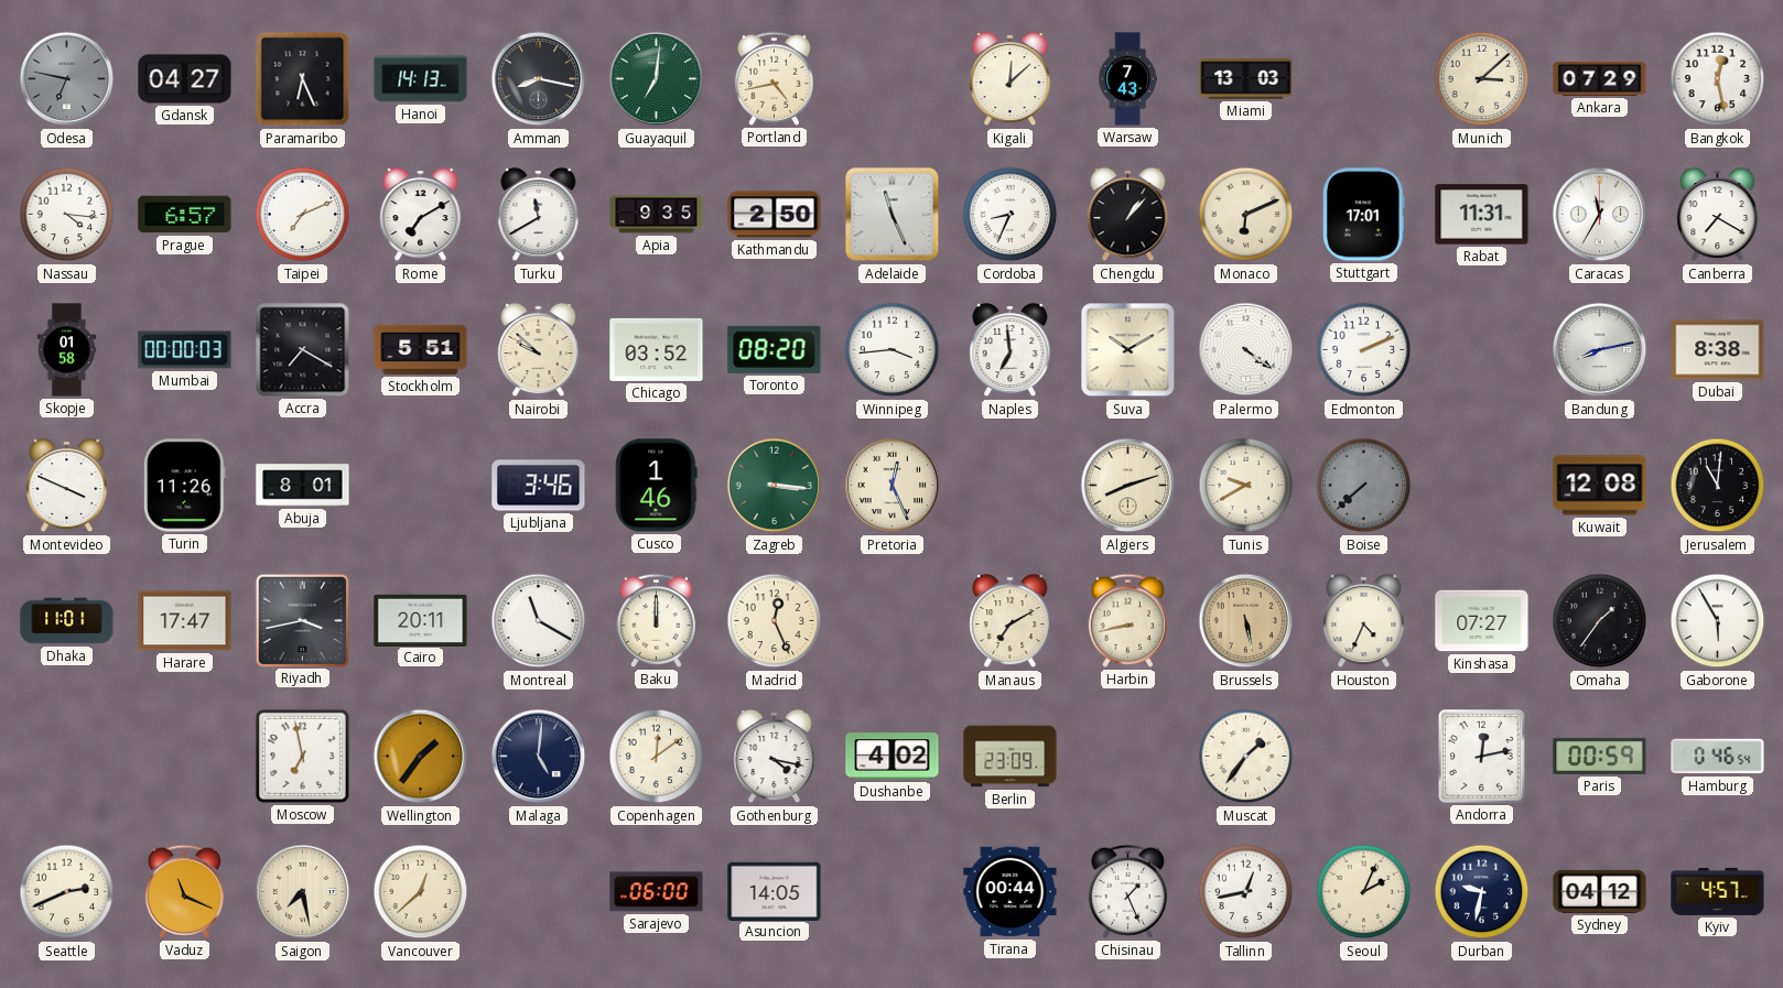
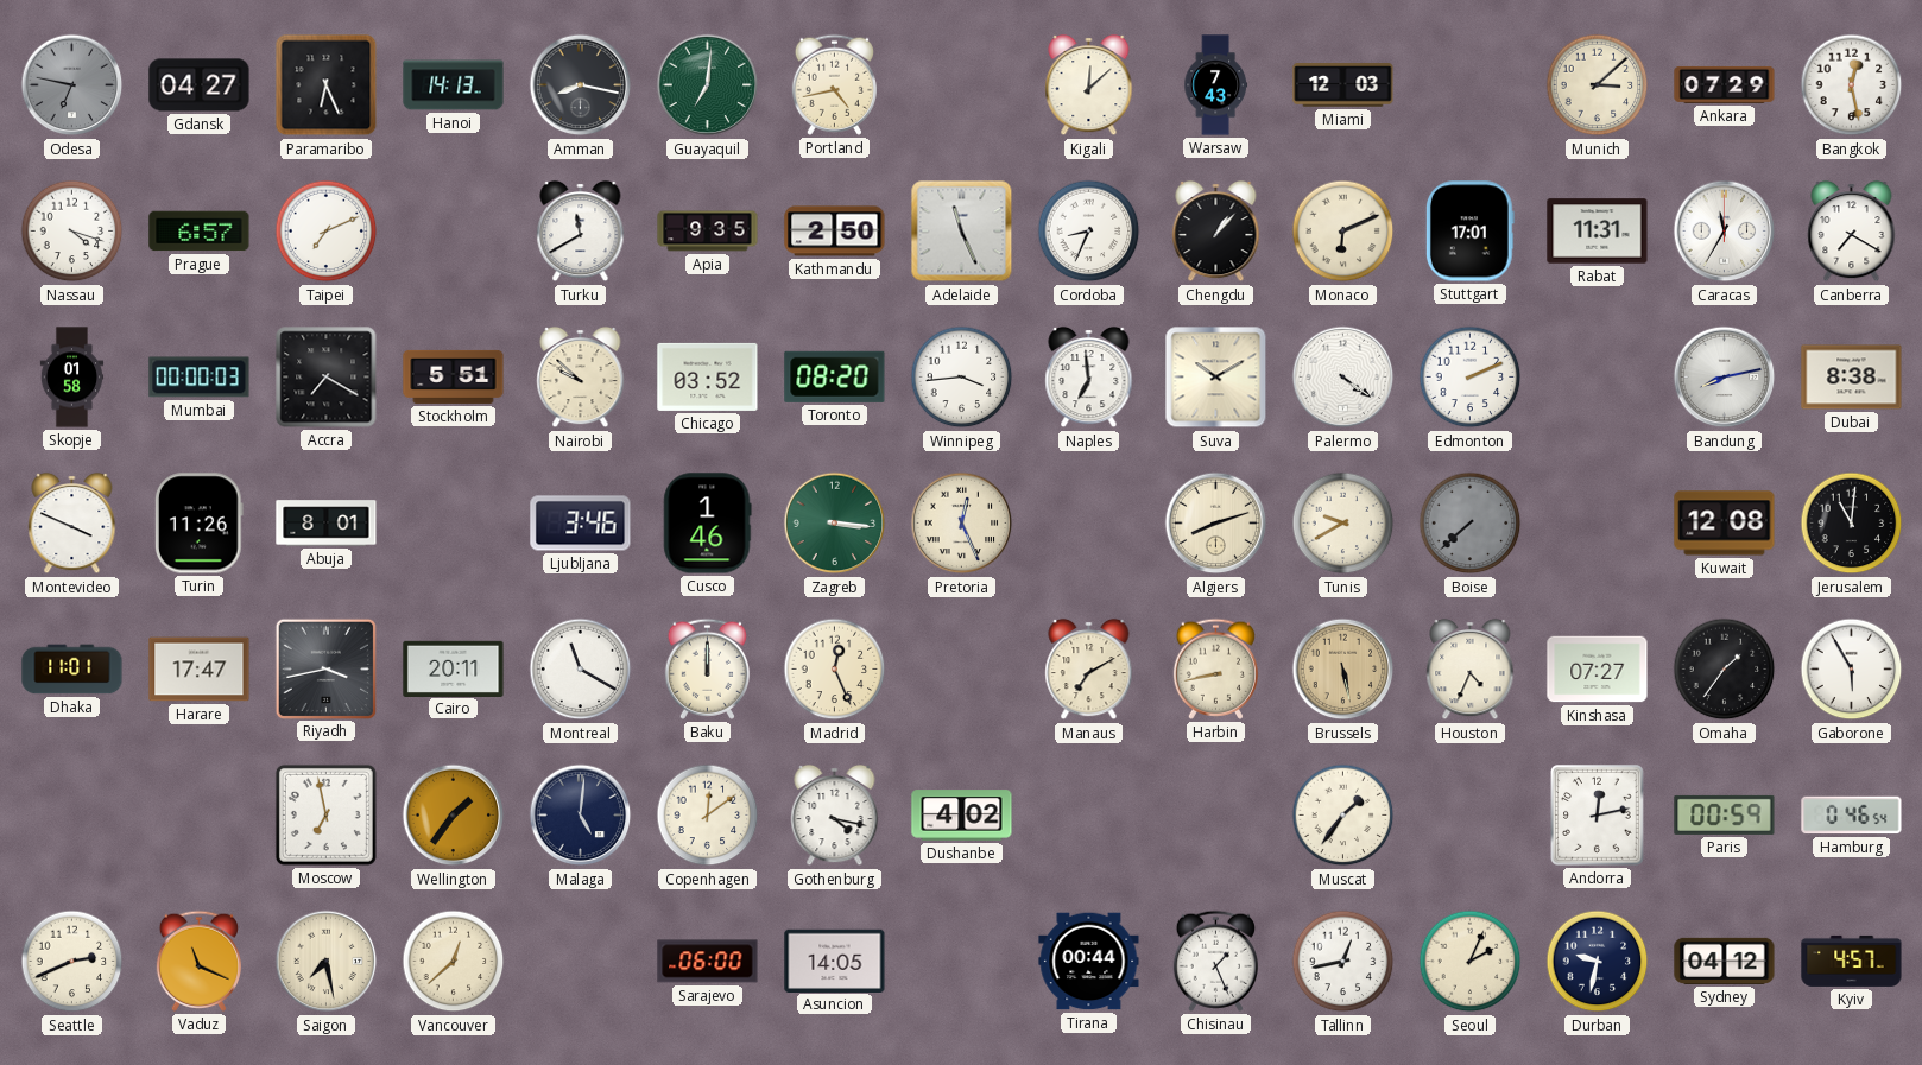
Miami: 13:03 -> 12:03
Nassau: 4:16 -> 4:18
Rome: 7:10 -> none
Berlin: 23:09 -> none
